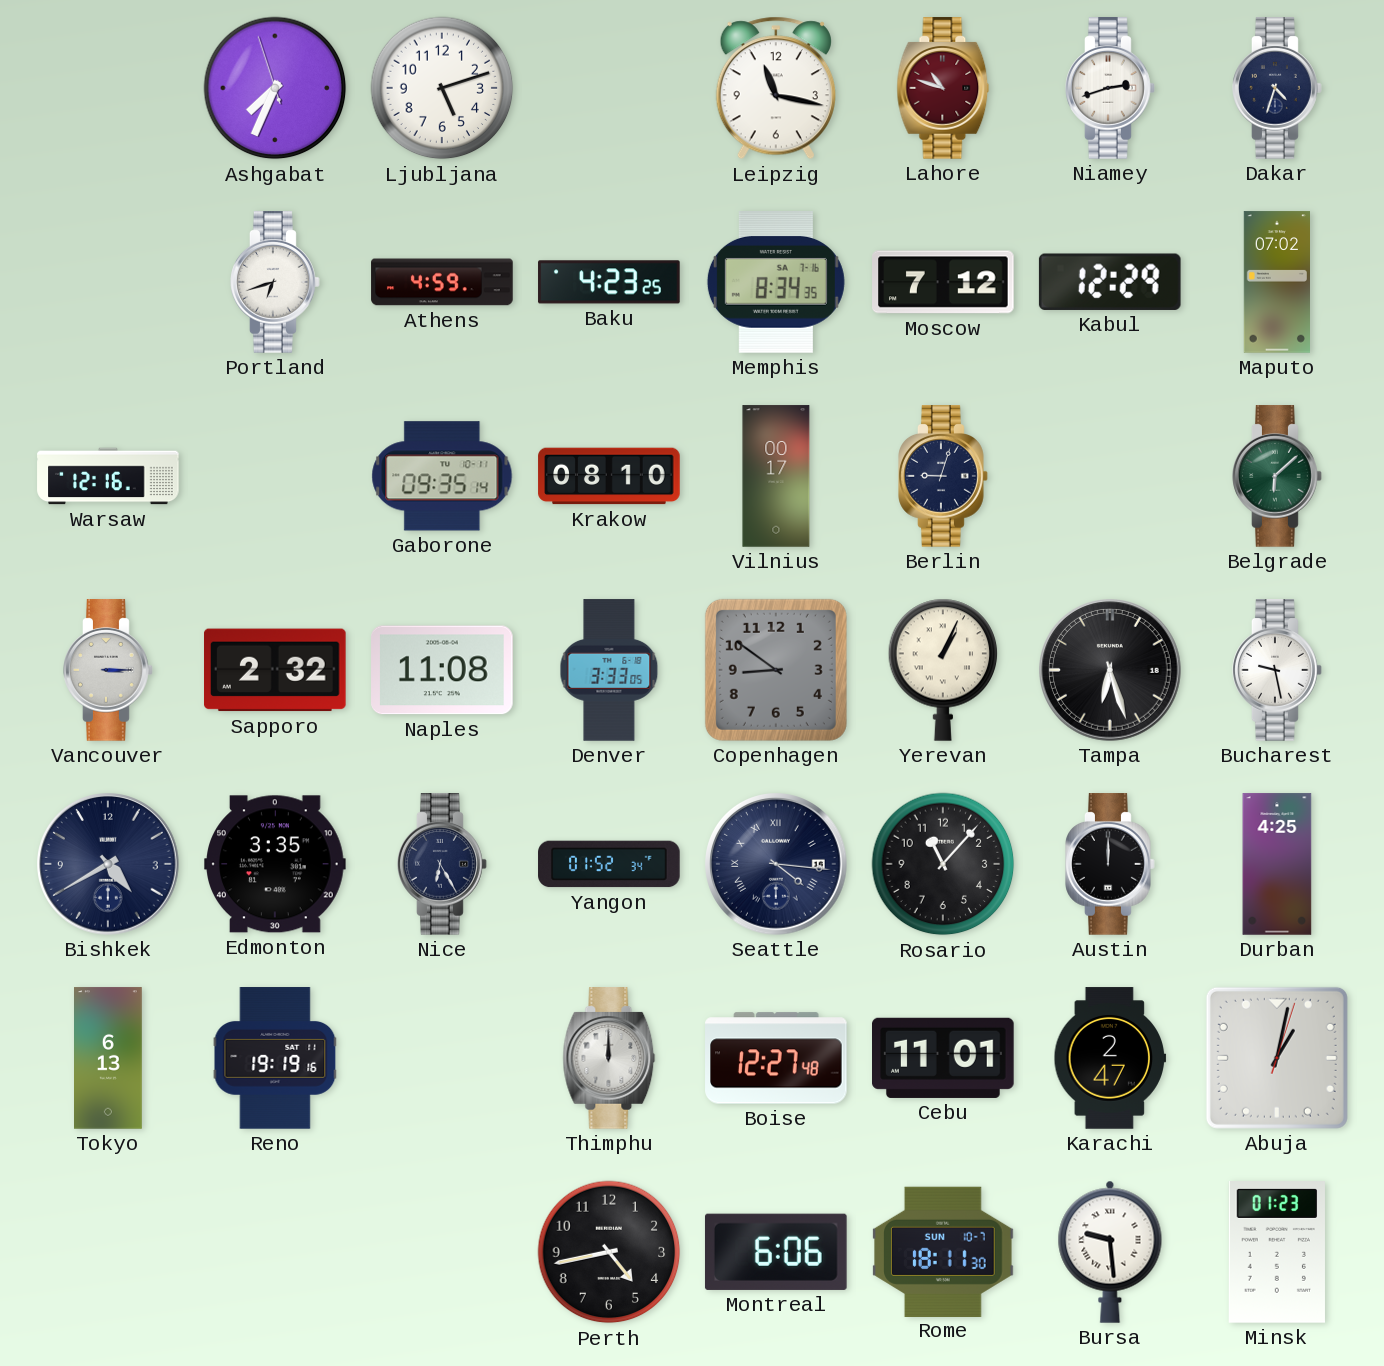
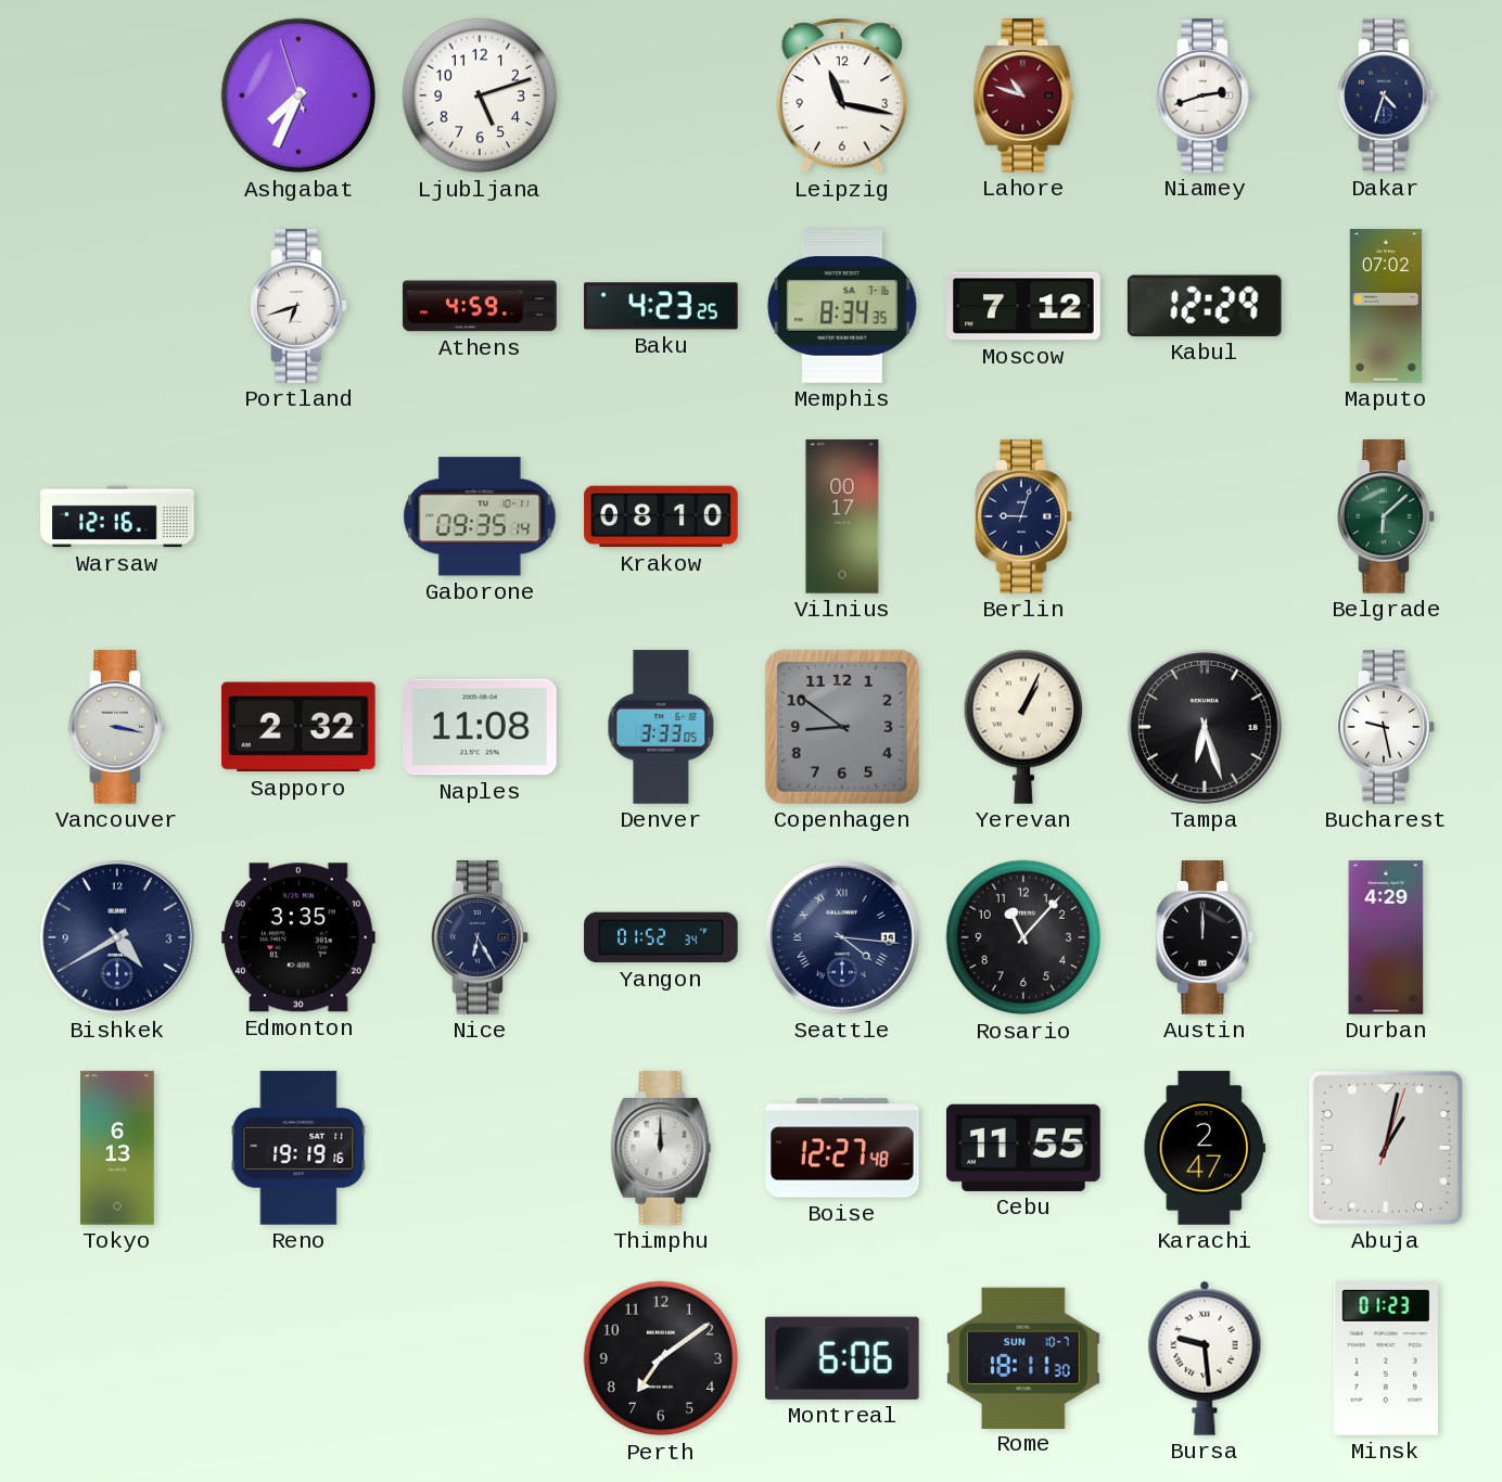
Vancouver: 3:15 -> 3:17
Durban: 4:25 -> 4:29
Cebu: 11:01 -> 11:55
Perth: 4:43 -> 7:09
